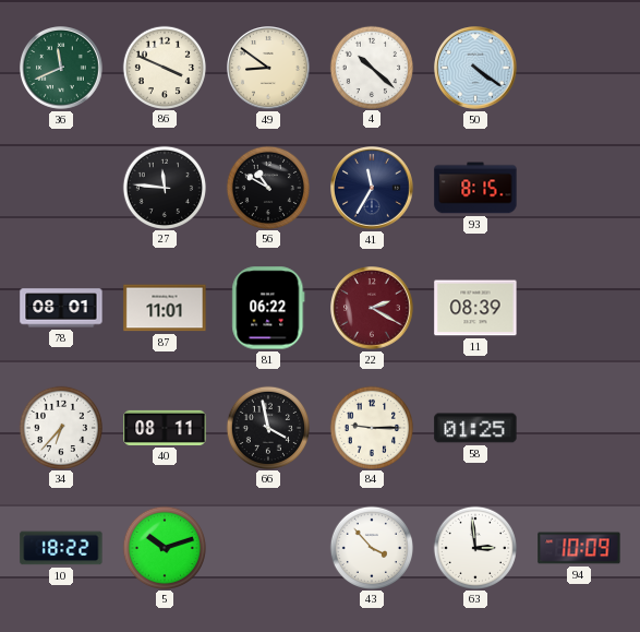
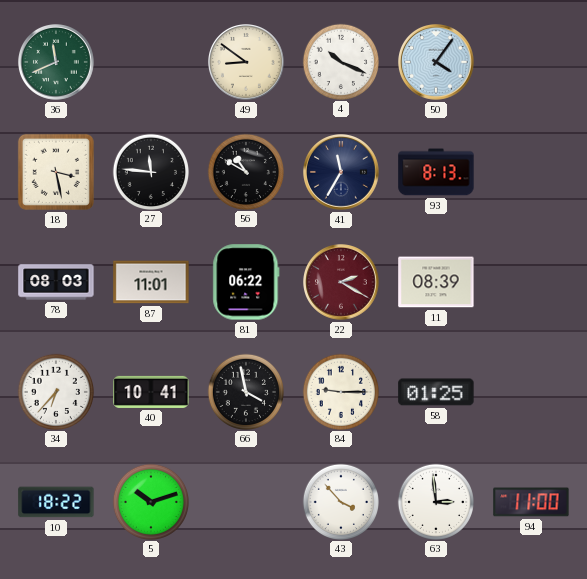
86: 3:49 -> none
4: 10:22 -> 10:19
50: 4:21 -> 4:06
18: none -> 3:28
93: 8:15 -> 8:13
78: 08:01 -> 08:03
40: 08:11 -> 10:41
94: 10:09 -> 11:00
